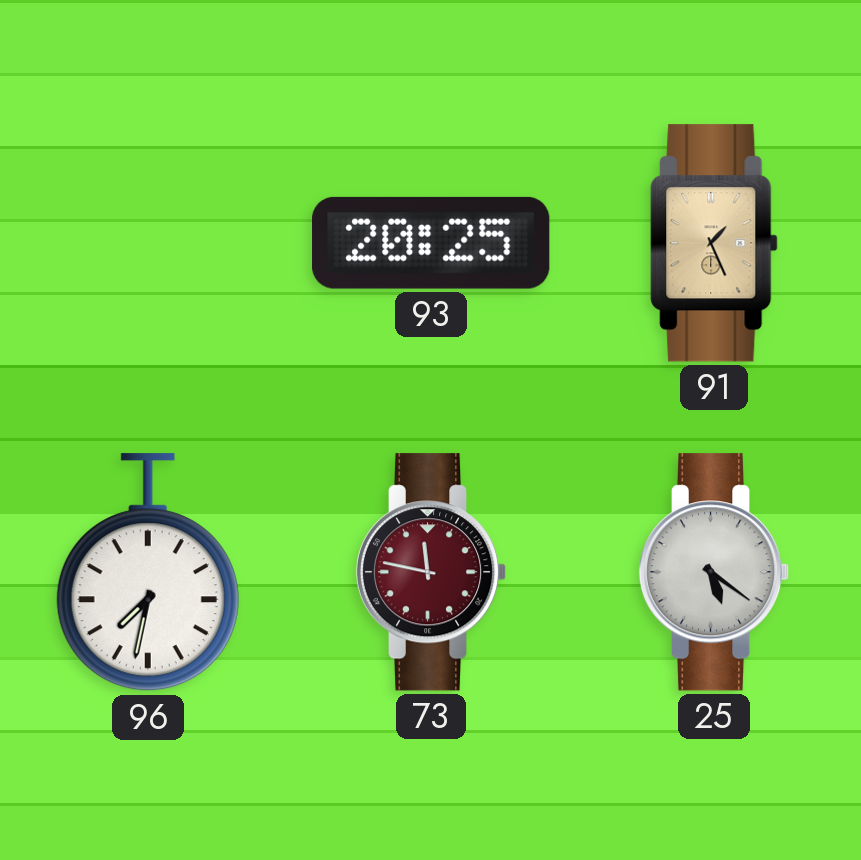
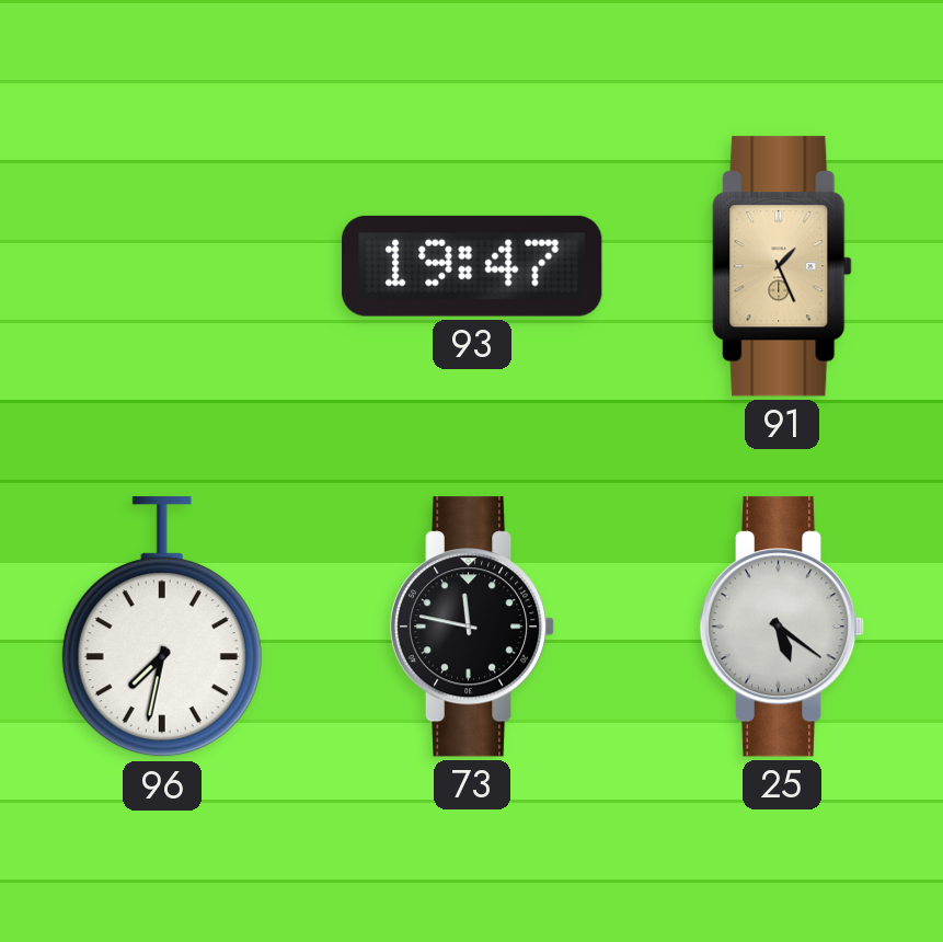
93: 20:25 -> 19:47
73 dial: burgundy -> black
